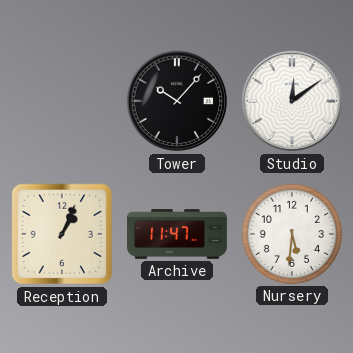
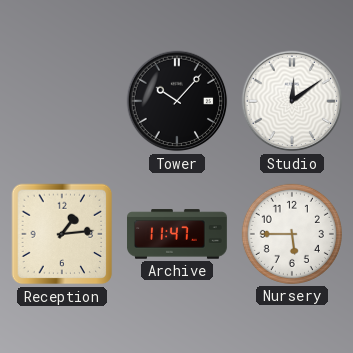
Reception: 1:04 -> 1:14
Nursery: 5:31 -> 5:45
